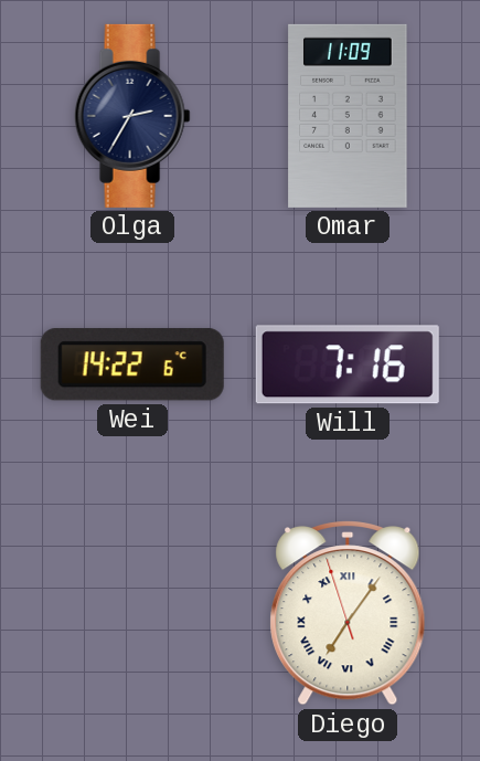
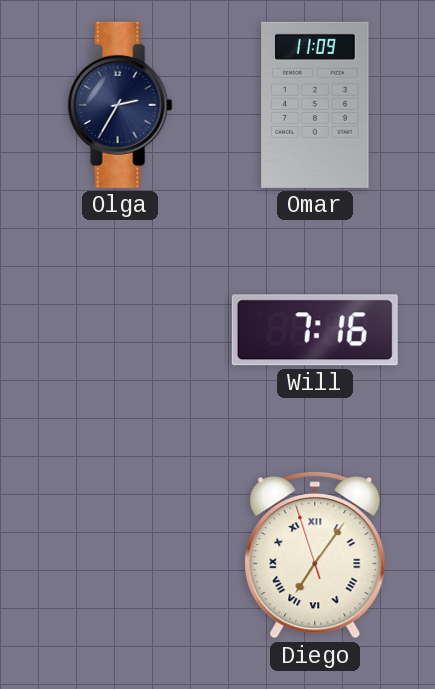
Wei: 14:22 -> none
